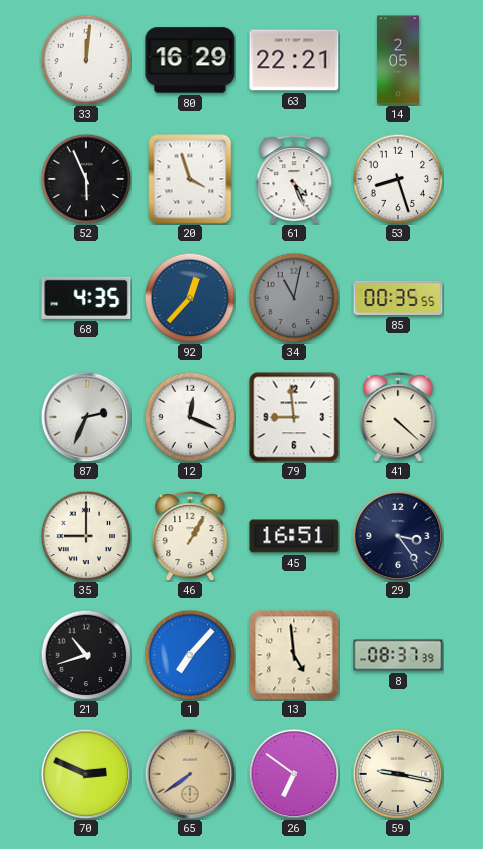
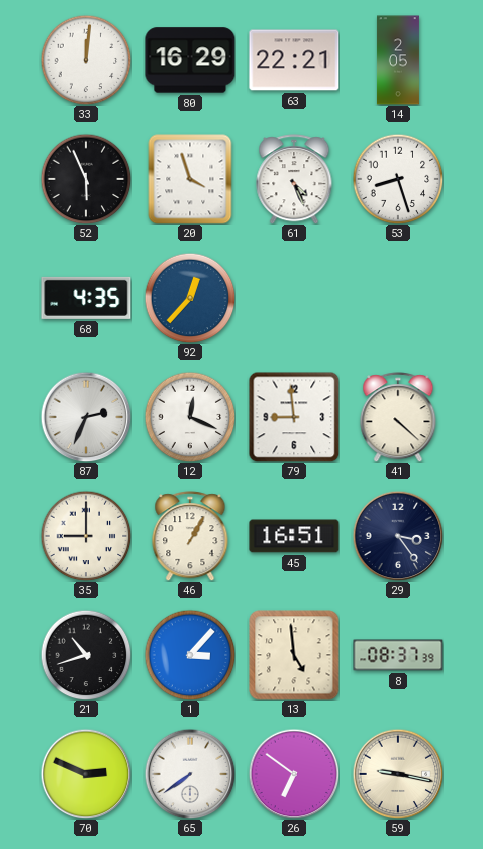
34: 11:02 -> none
85: 00:35 -> none
1: 7:07 -> 3:07
65 dial: champagne -> white
